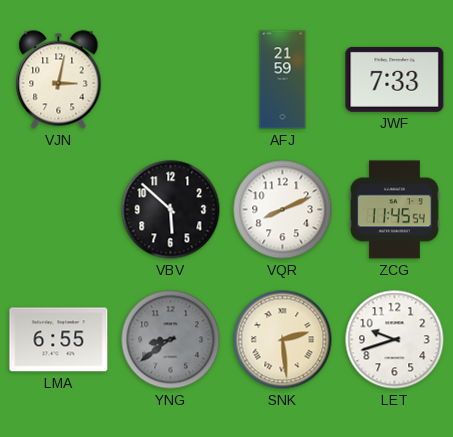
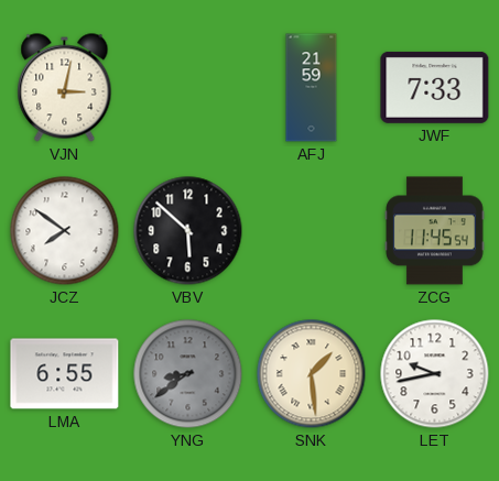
JCZ: none -> 7:51
VQR: 8:11 -> none
SNK: 2:29 -> 1:29
LET: 9:42 -> 9:43
